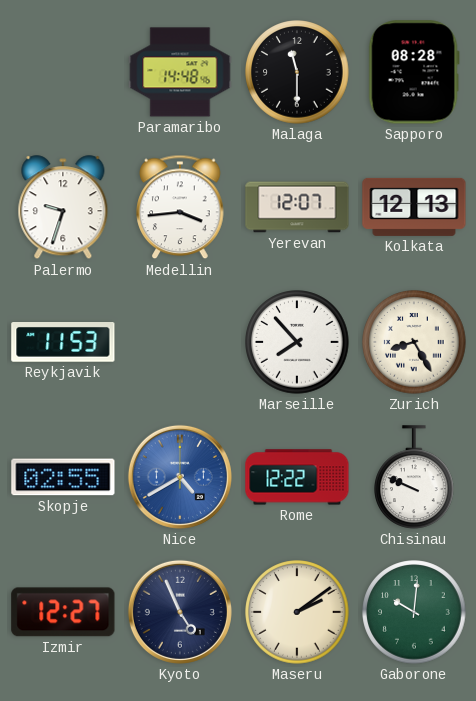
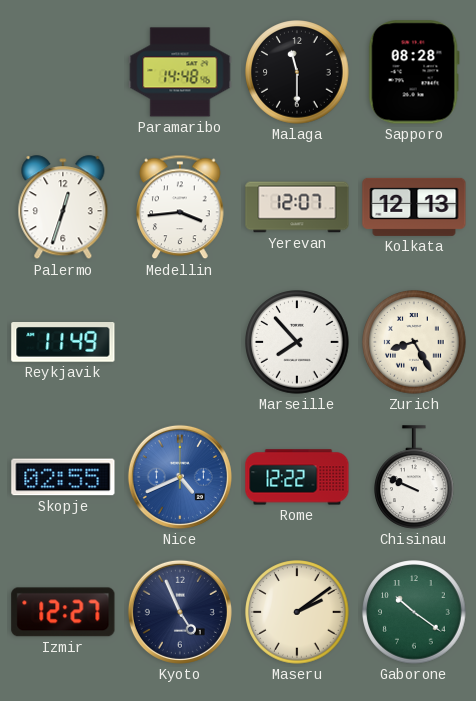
Palermo: 9:33 -> 12:33
Reykjavik: 11:53 -> 11:49
Nice: 4:40 -> 4:41
Gaborone: 10:01 -> 10:21
